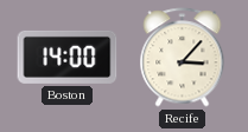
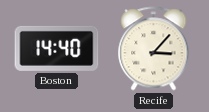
Boston: 14:00 -> 14:40
